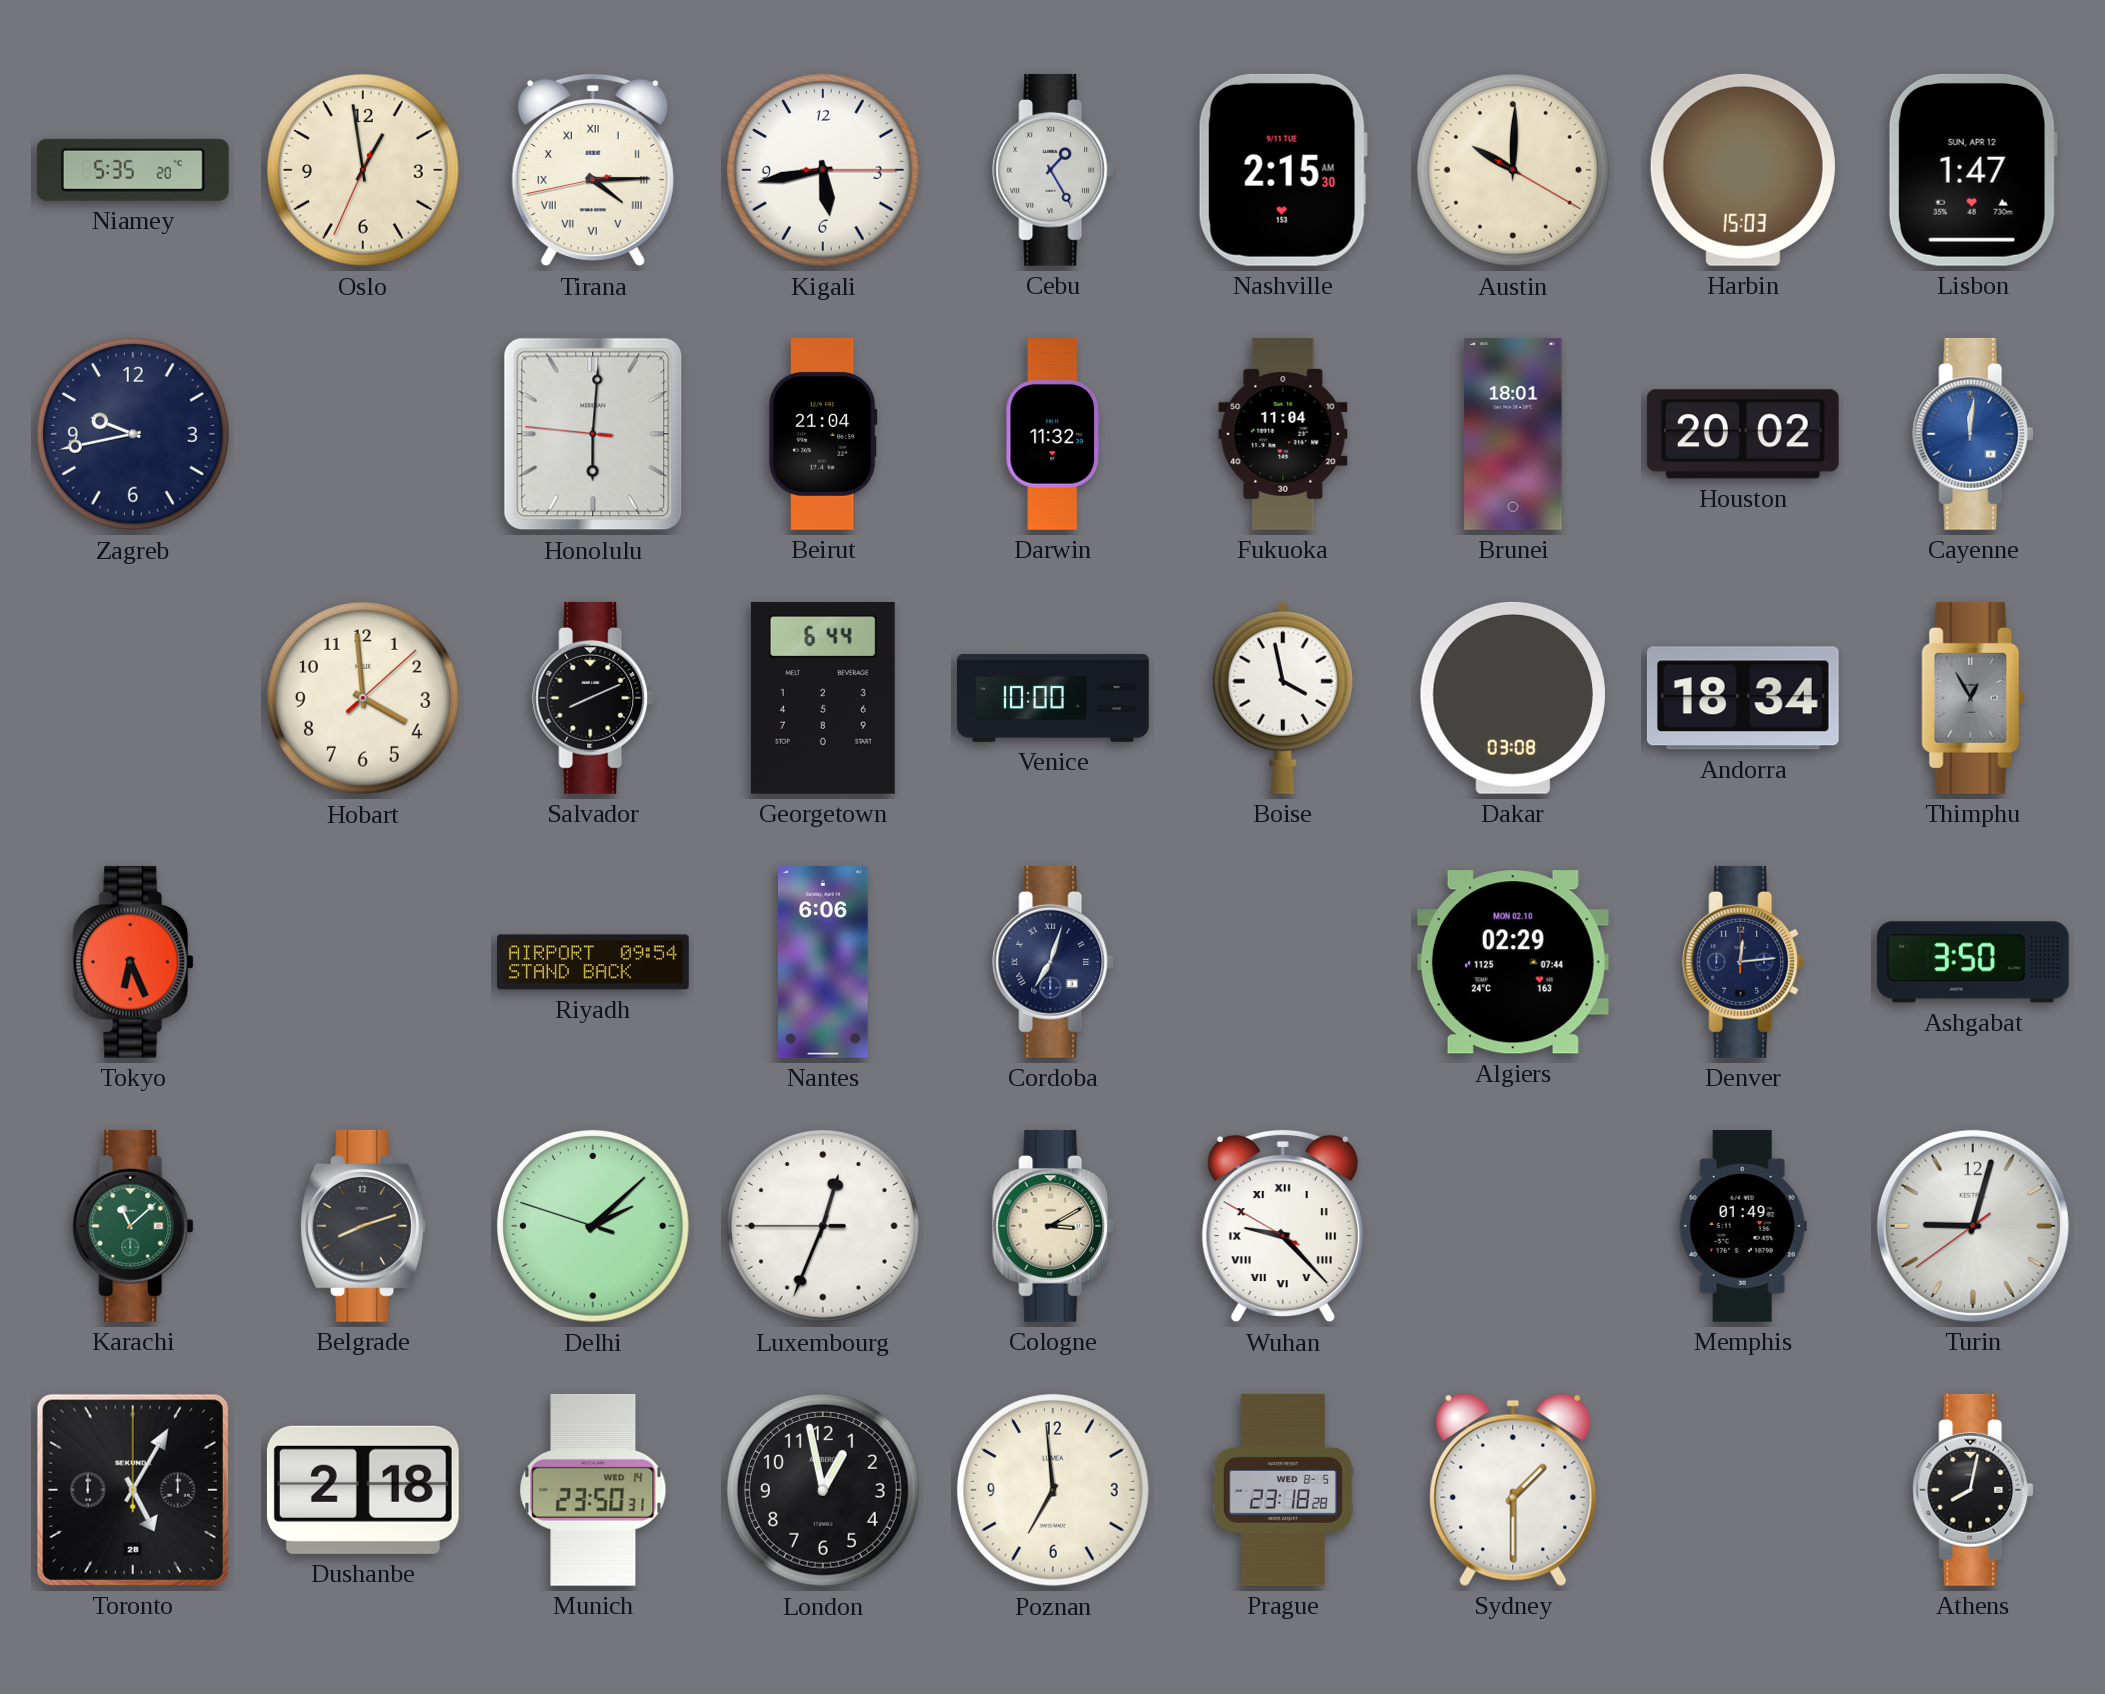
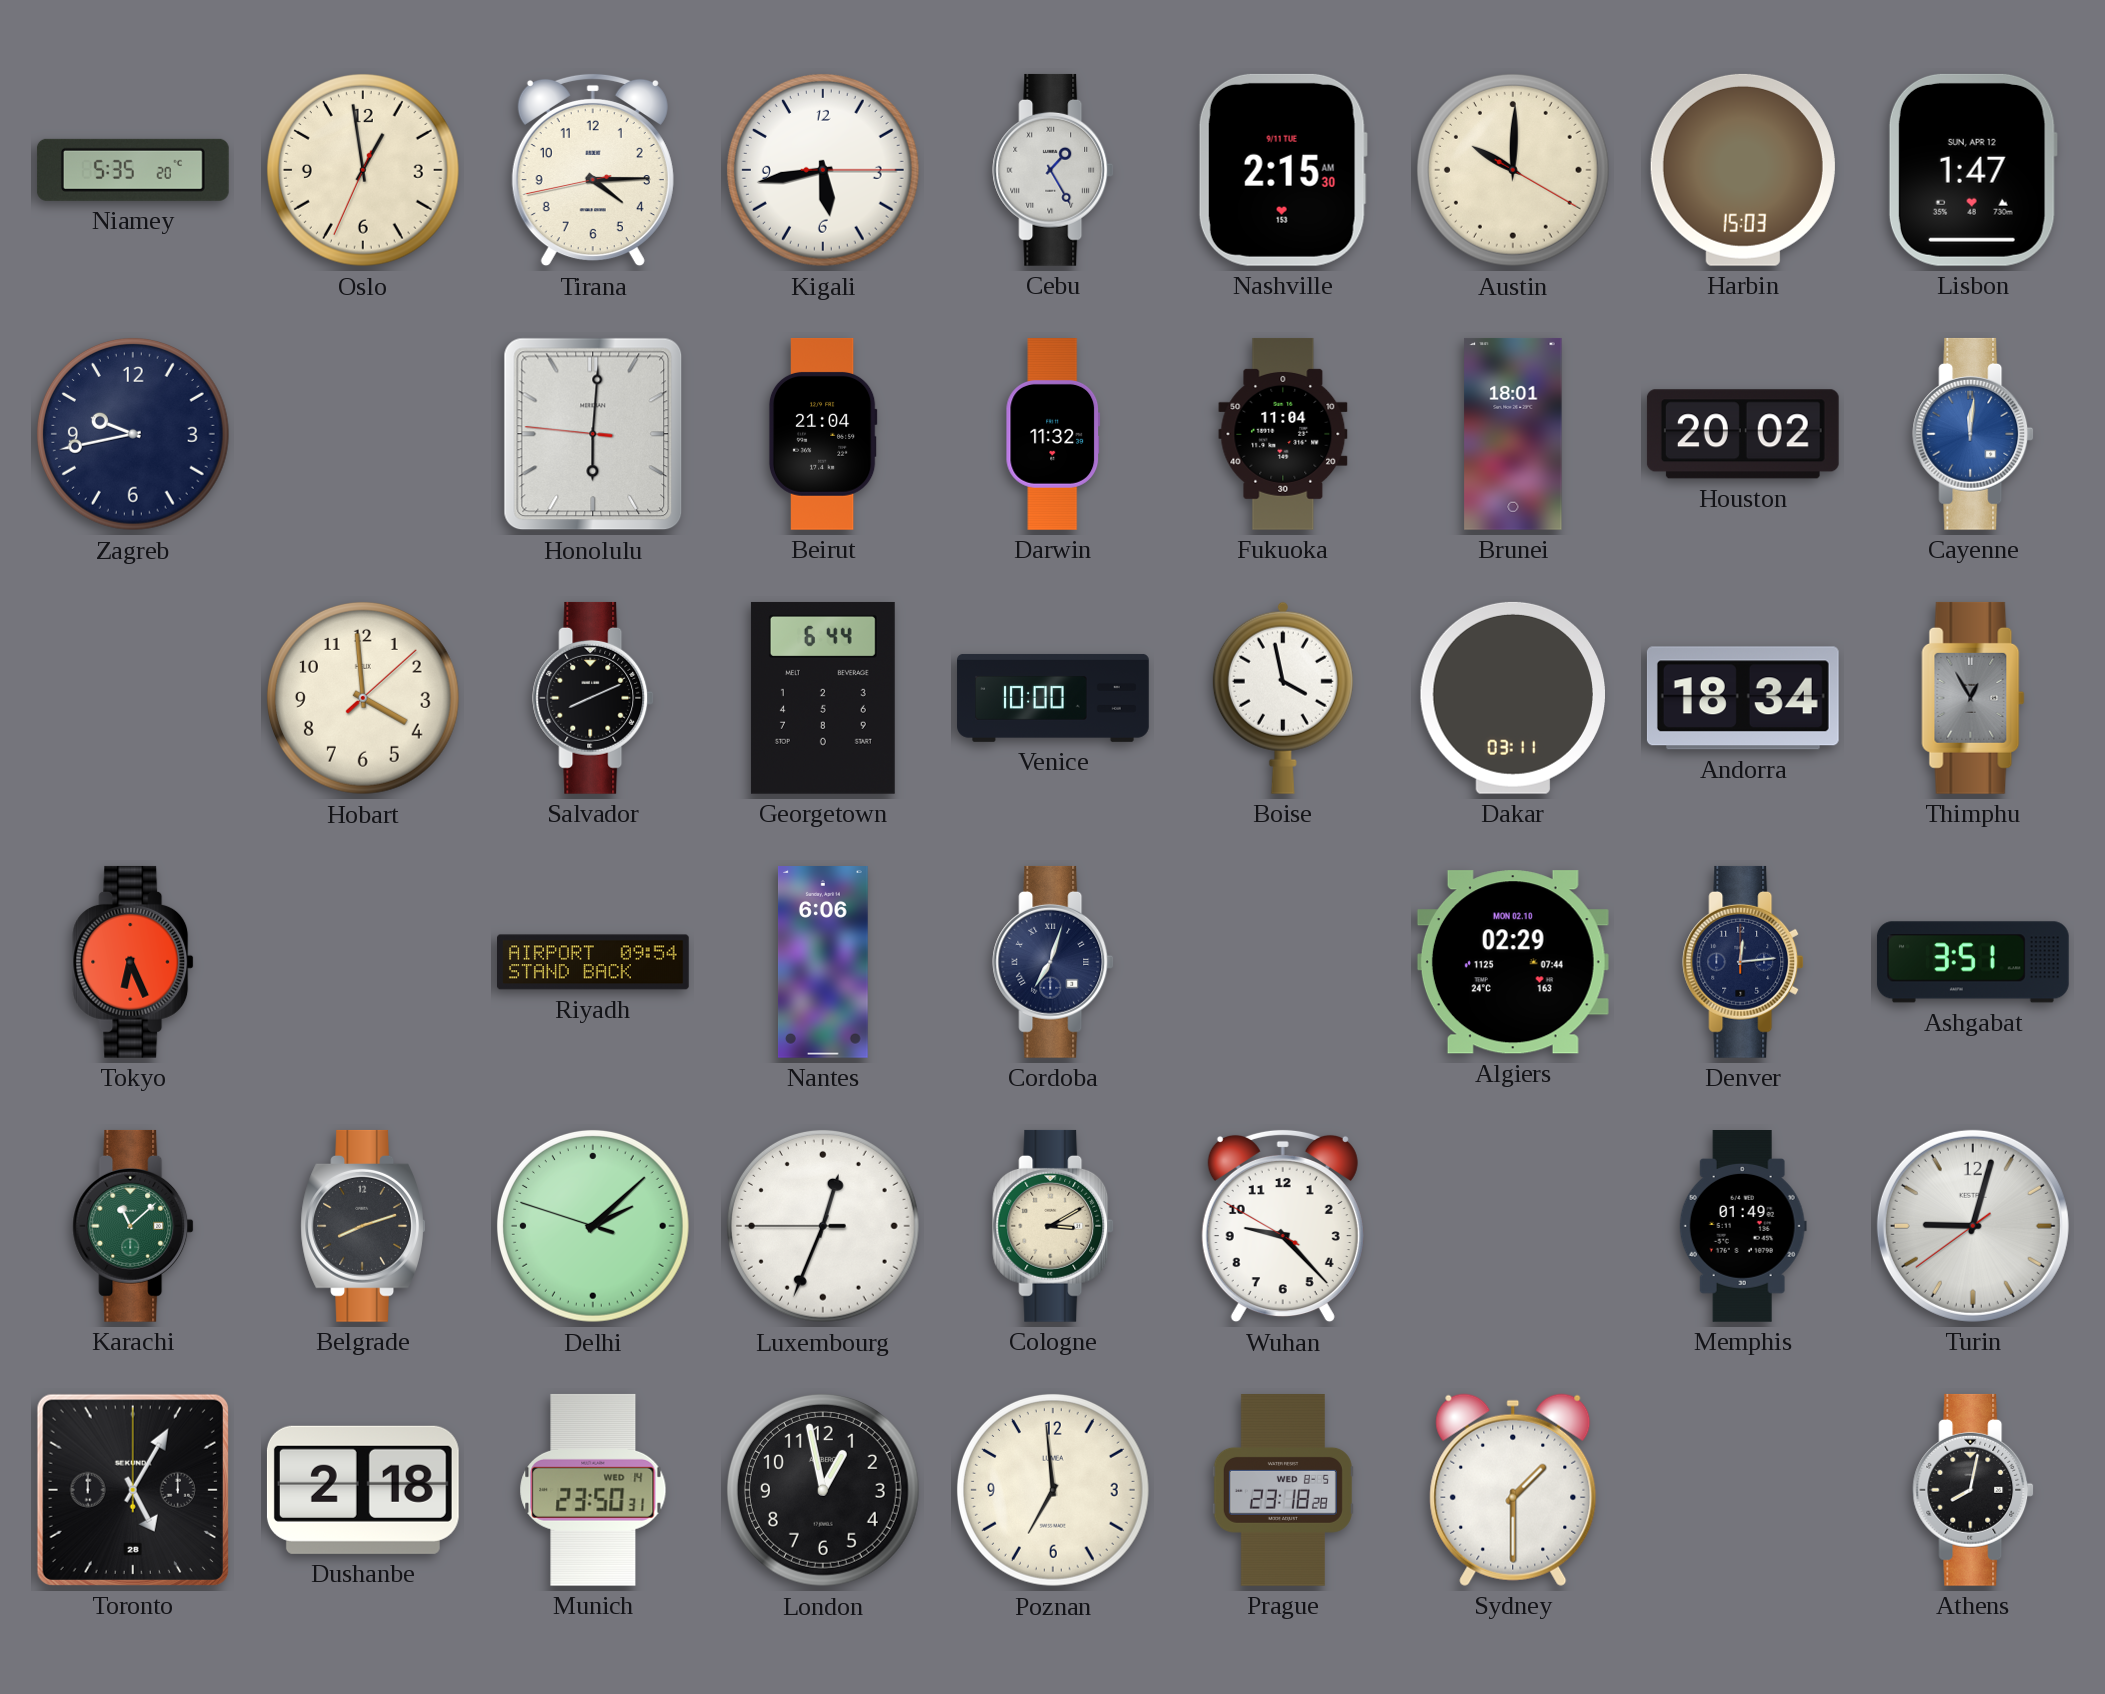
Tirana numerals: Roman -> Arabic
Dakar: 03:08 -> 03:11
Ashgabat: 3:50 -> 3:51
Wuhan numerals: Roman -> Arabic
